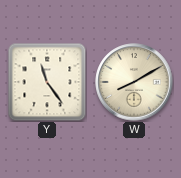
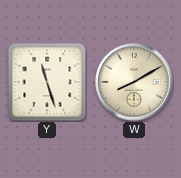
Y: 11:24 -> 11:27
